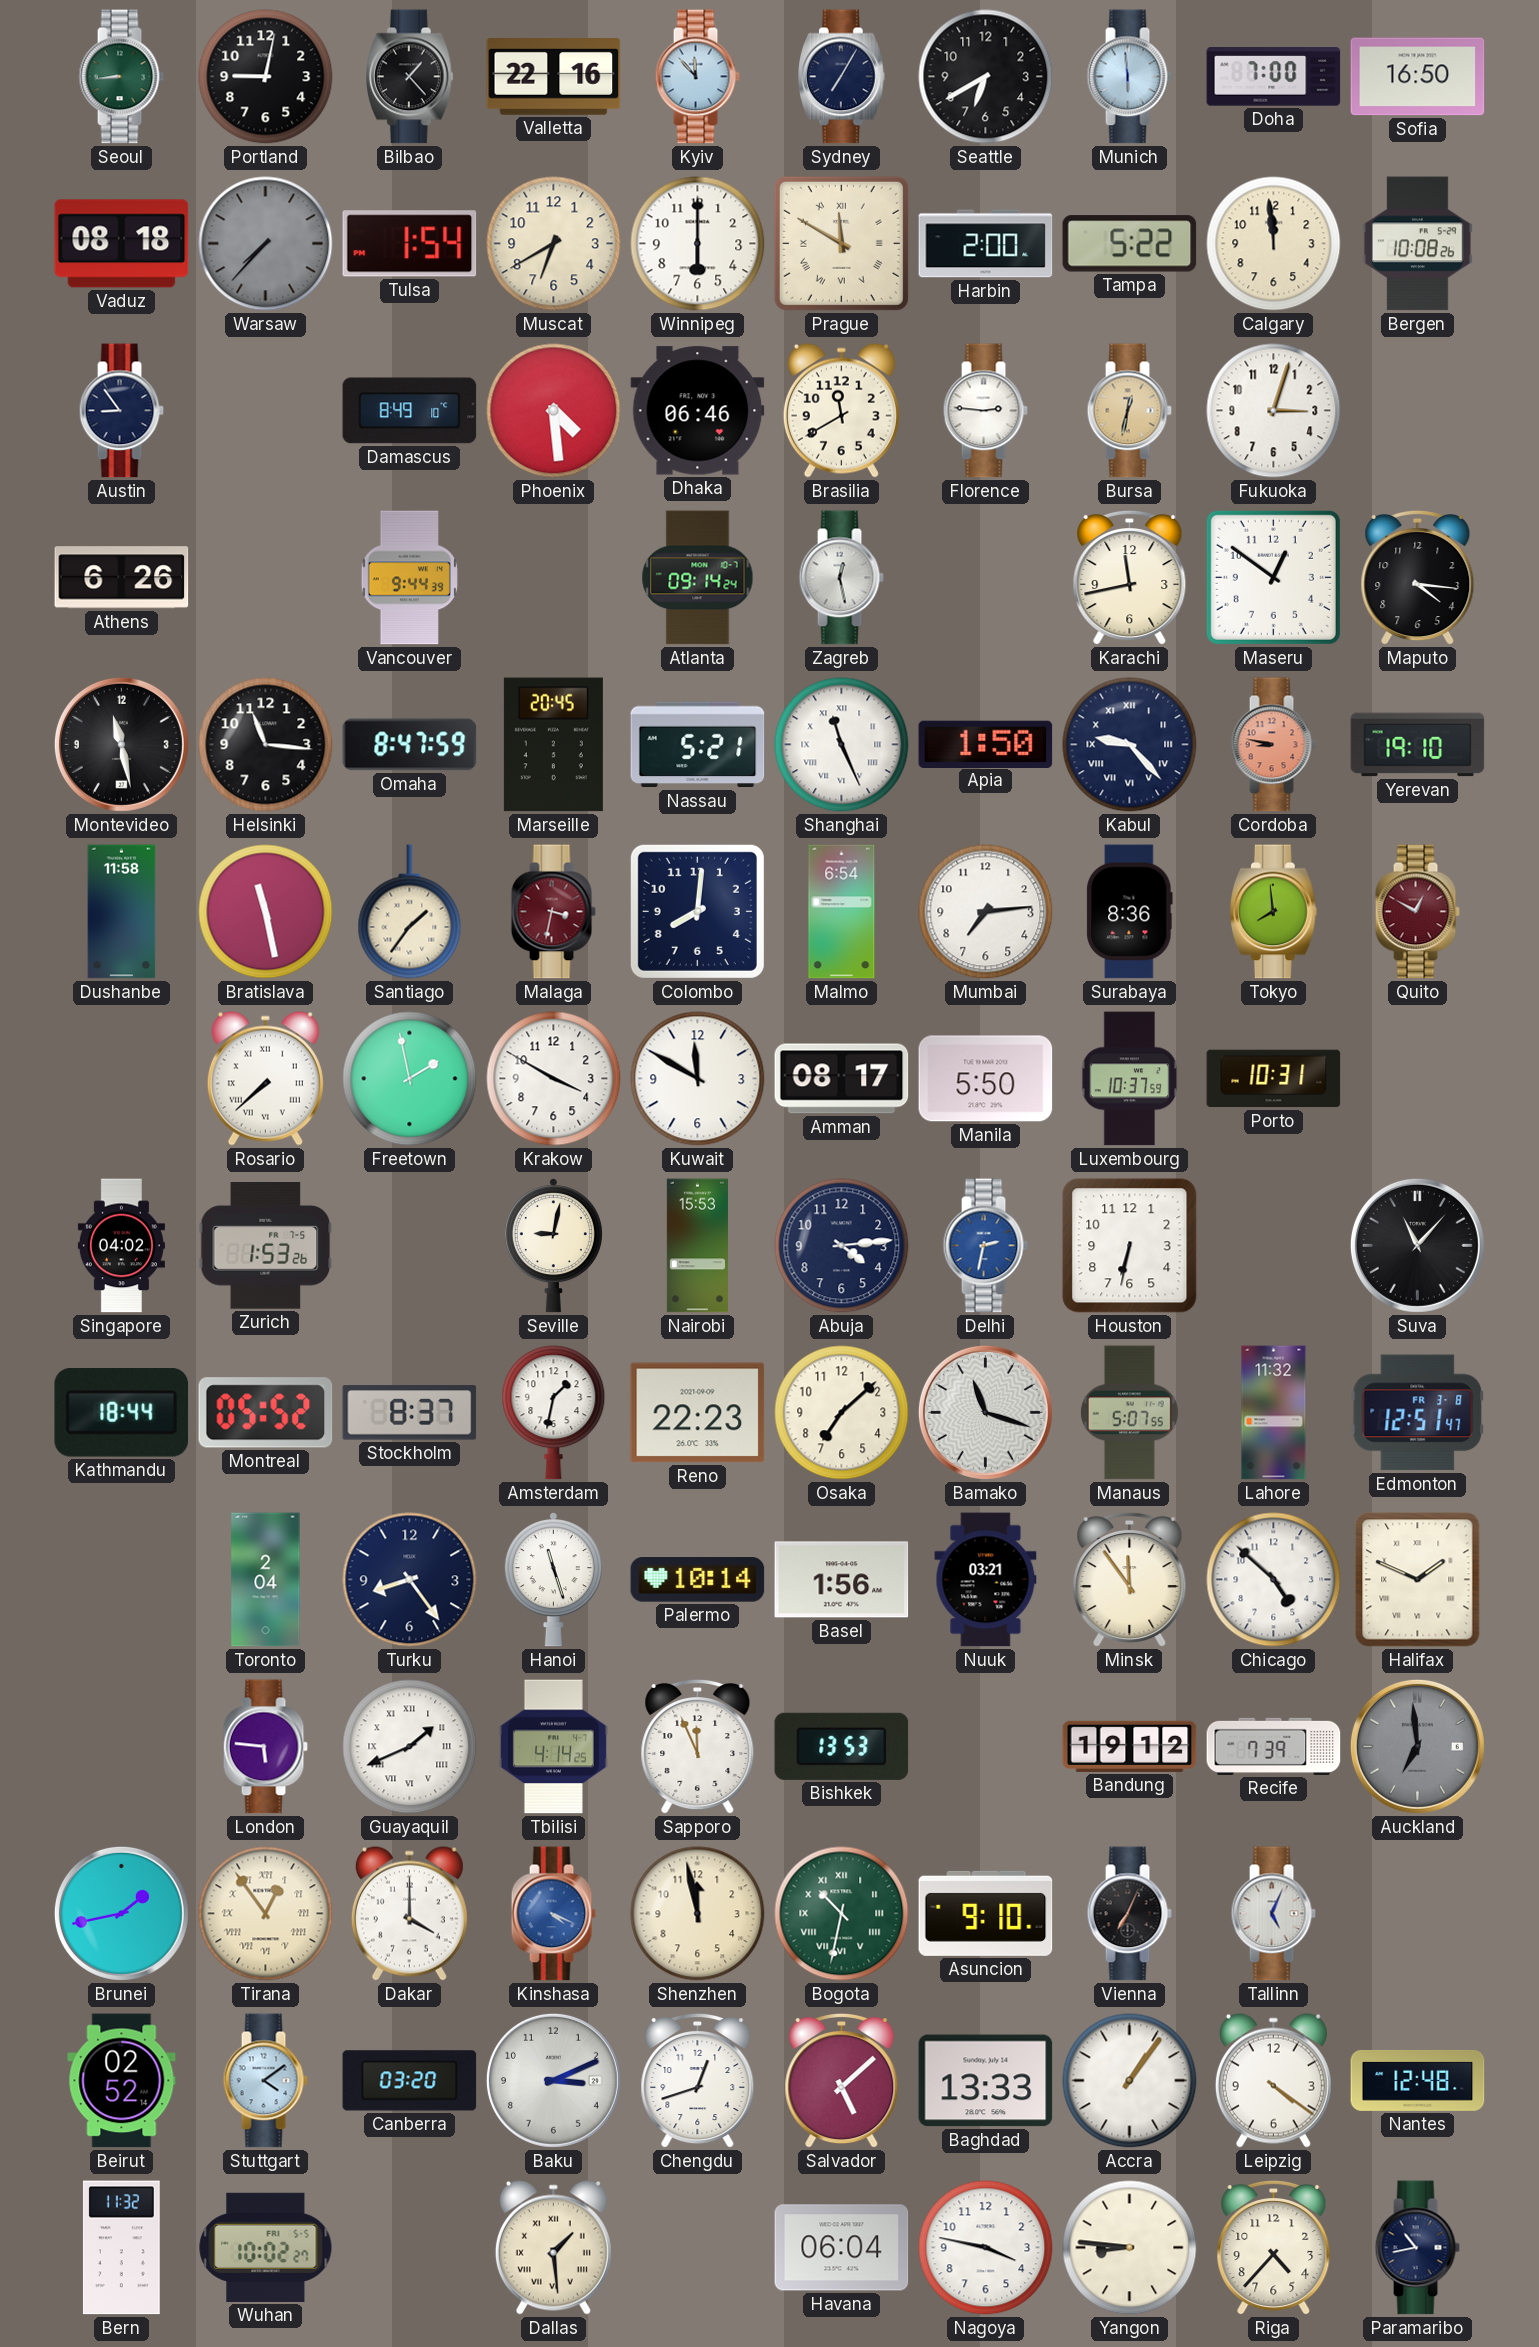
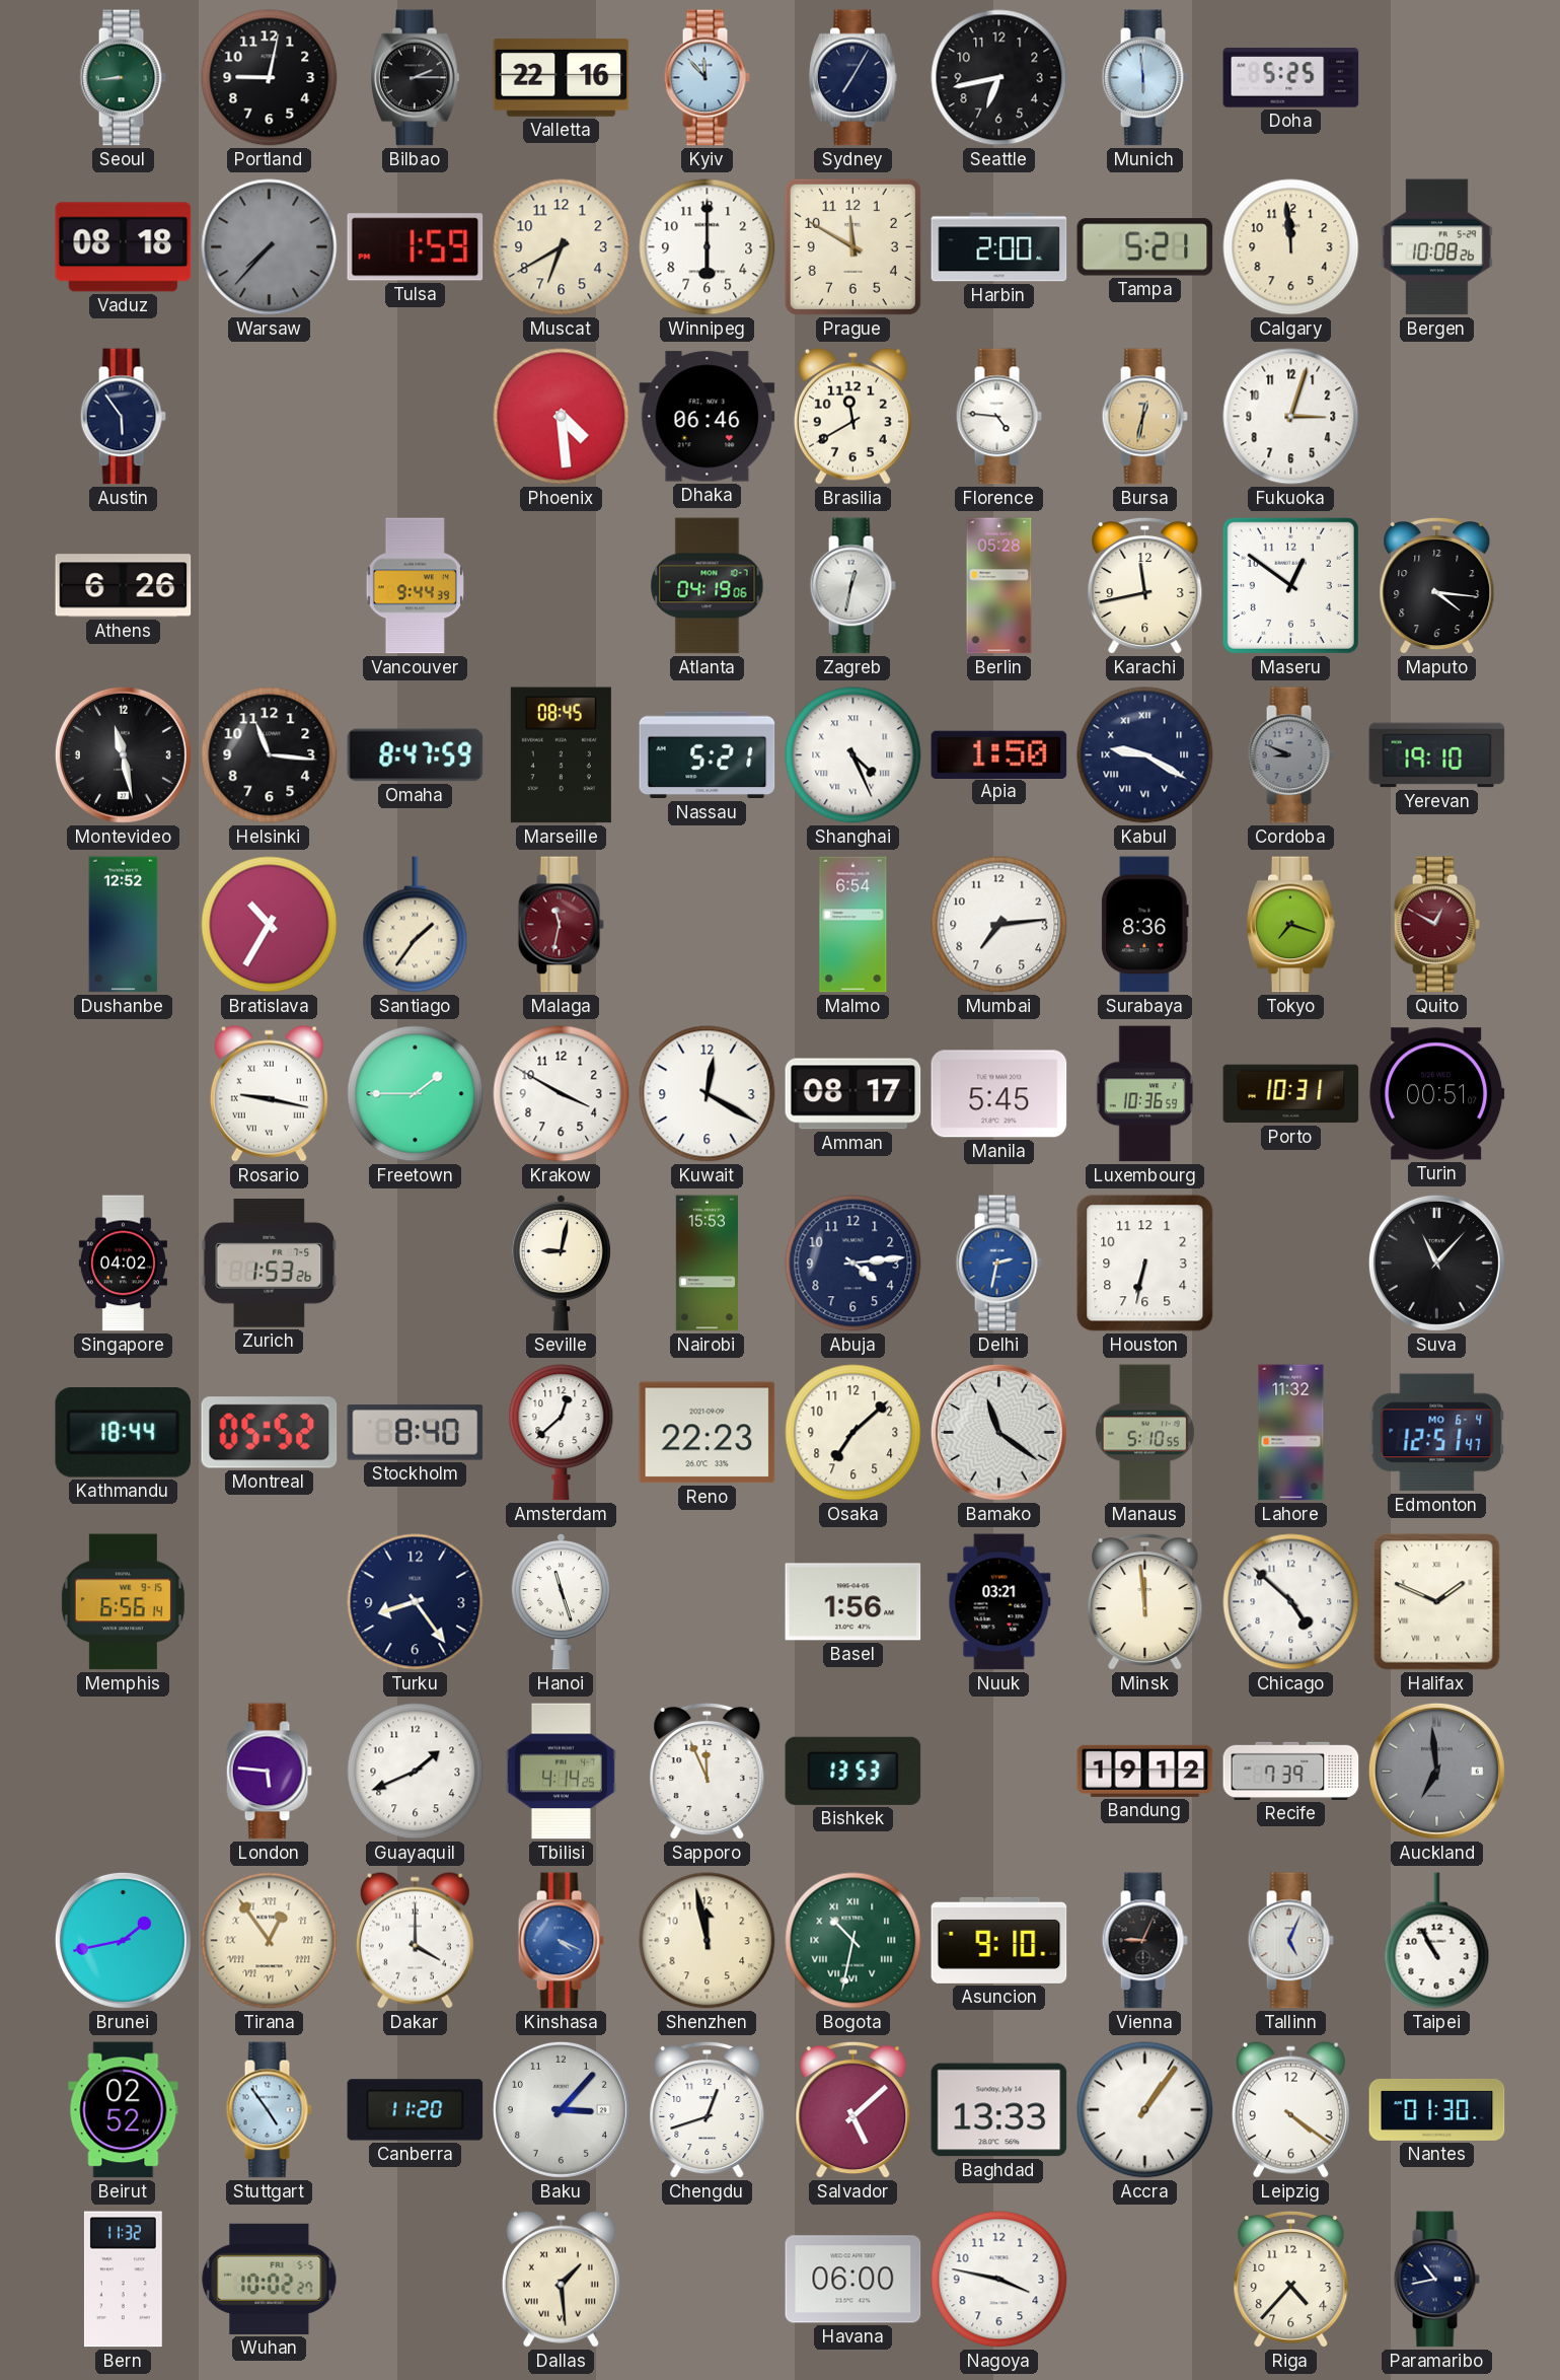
Bilbao: 1:23 -> 2:15
Seattle: 6:40 -> 6:43
Doha: 7:00 -> 5:25
Sofia: 16:50 -> none
Tulsa: 1:54 -> 1:59
Prague numerals: Roman -> Arabic
Tampa: 5:22 -> 5:21
Austin: 8:54 -> 5:54
Damascus: 8:49 -> none
Florence: 2:46 -> 4:46
Atlanta: 09:14 -> 04:19
Zagreb: 12:28 -> 12:32
Berlin: none -> 05:28
Marseille: 20:45 -> 08:45
Shanghai: 11:26 -> 4:26
Kabul: 9:23 -> 9:20
Cordoba: 8:47 -> 8:49
Cordoba dial: salmon -> grey
Dushanbe: 11:58 -> 12:52
Bratislava: 11:28 -> 10:35
Malaga: 3:32 -> 11:32
Colombo: 8:01 -> none
Tokyo: 7:59 -> 7:18
Rosario: 7:38 -> 9:17
Freetown: 1:58 -> 1:45
Kuwait: 11:50 -> 12:20
Manila: 5:50 -> 5:45
Luxembourg: 10:37 -> 10:36
Turin: none -> 00:51
Stockholm: 8:37 -> 8:40
Amsterdam: 1:32 -> 12:38
Bamako: 11:18 -> 11:21
Manaus: 5:07 -> 5:10
Edmonton date: FR 3-8 -> MO 6-4
Memphis: none -> 6:56
Toronto: 2:04 -> none
Palermo: 10:14 -> none
Minsk: 11:54 -> 11:59
Guayaquil numerals: Roman -> Arabic
Vienna: 7:04 -> 9:04
Taipei: none -> 10:55
Stuttgart: 4:09 -> 4:54
Canberra: 03:20 -> 11:20
Baku: 3:11 -> 3:07
Nantes: 12:48 -> 01:30
Havana: 06:04 -> 06:00
Yangon: 8:46 -> none
